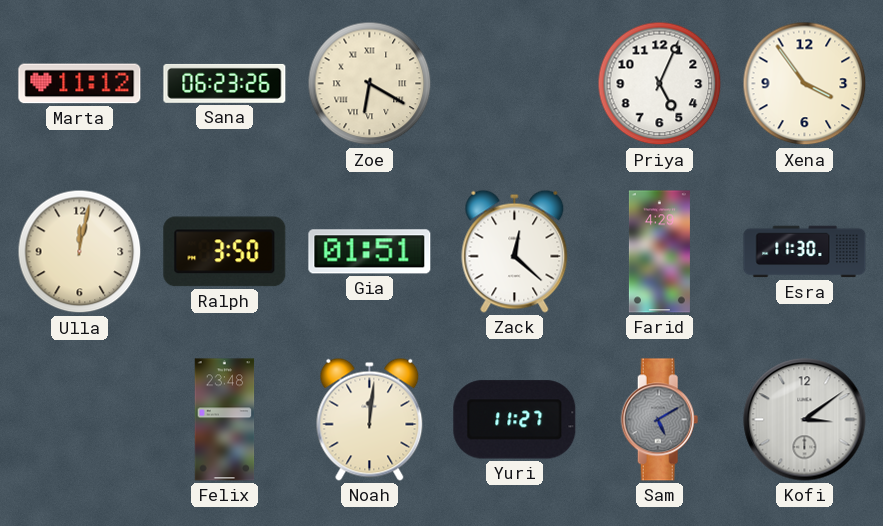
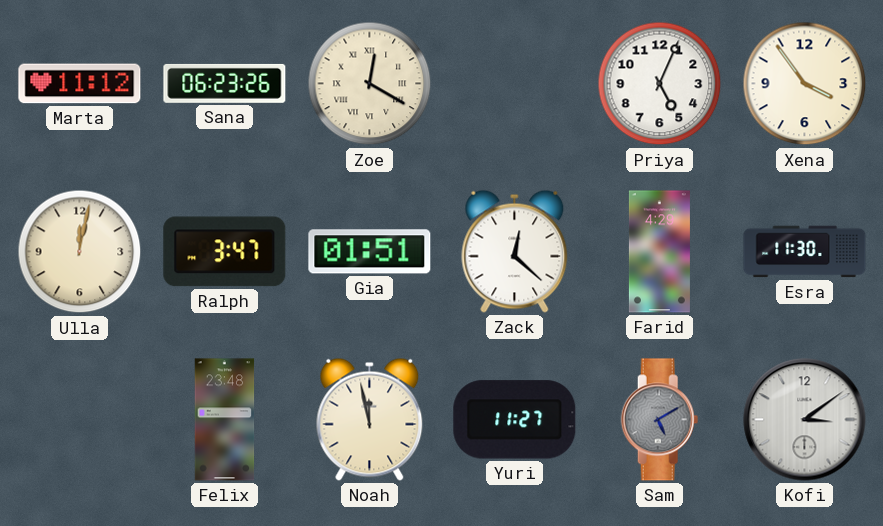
Zoe: 6:20 -> 12:20
Ralph: 3:50 -> 3:47
Noah: 12:01 -> 11:58
